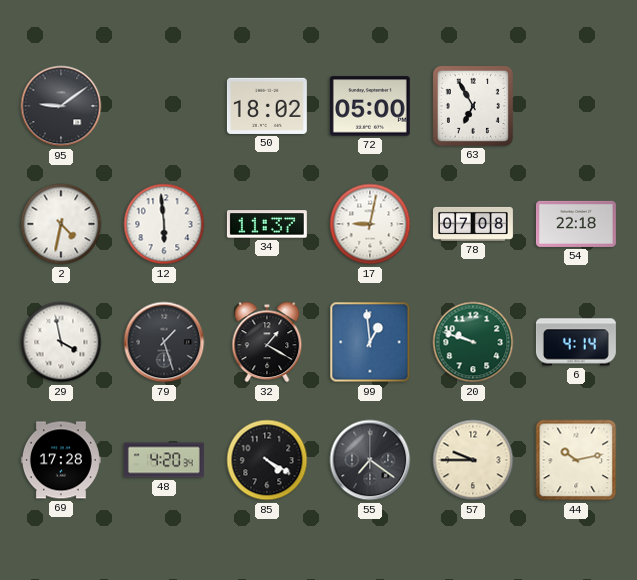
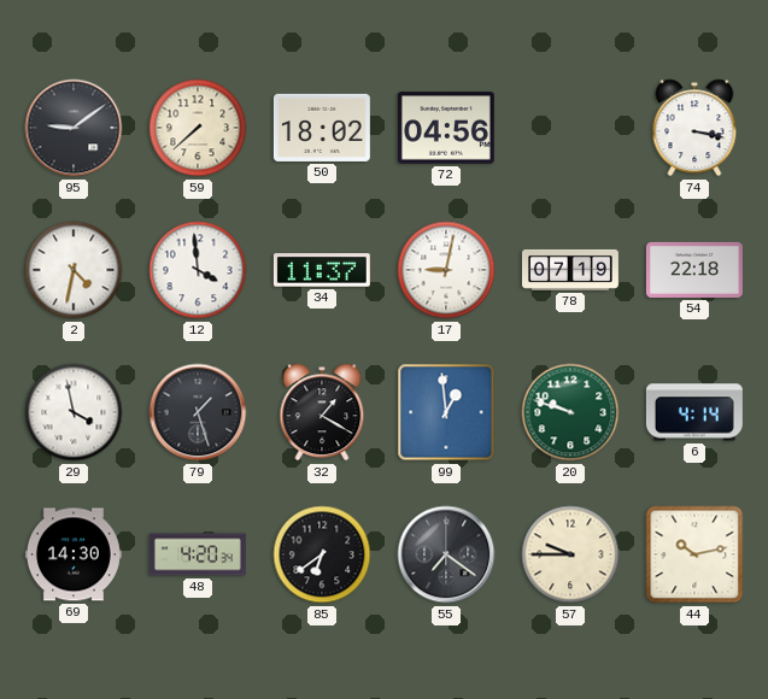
59: none -> 7:38
72: 05:00 -> 04:56
63: 6:55 -> none
74: none -> 3:17
12: 5:59 -> 3:59
78: 07:08 -> 07:19
69: 17:28 -> 14:30
85: 4:20 -> 6:39
